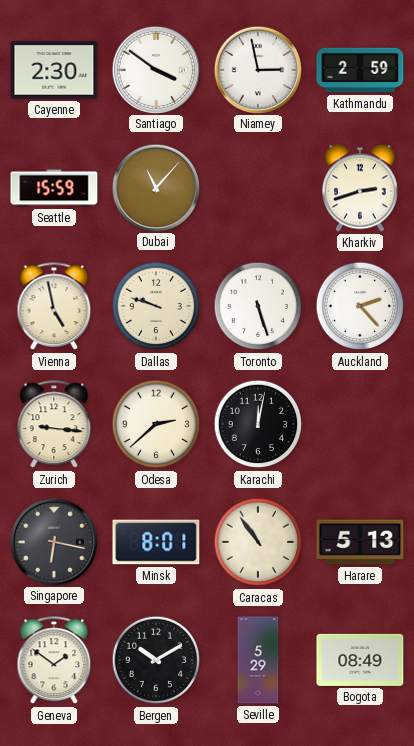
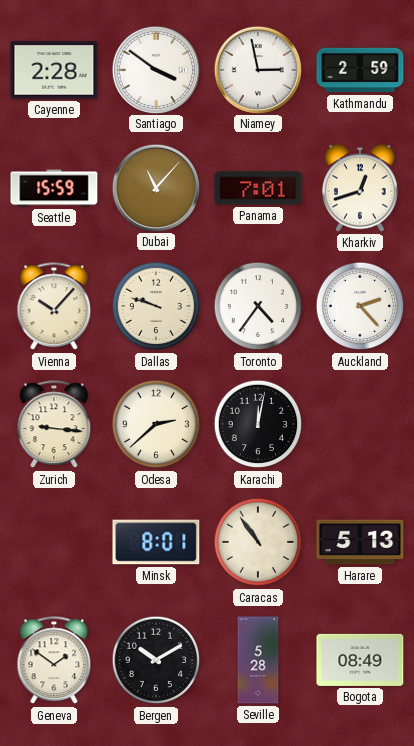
Cayenne: 2:30 -> 2:28
Panama: none -> 7:01
Kharkiv: 2:42 -> 12:42
Vienna: 4:58 -> 10:07
Toronto: 5:27 -> 4:36
Singapore: 6:17 -> none
Seville: 5:29 -> 5:28
